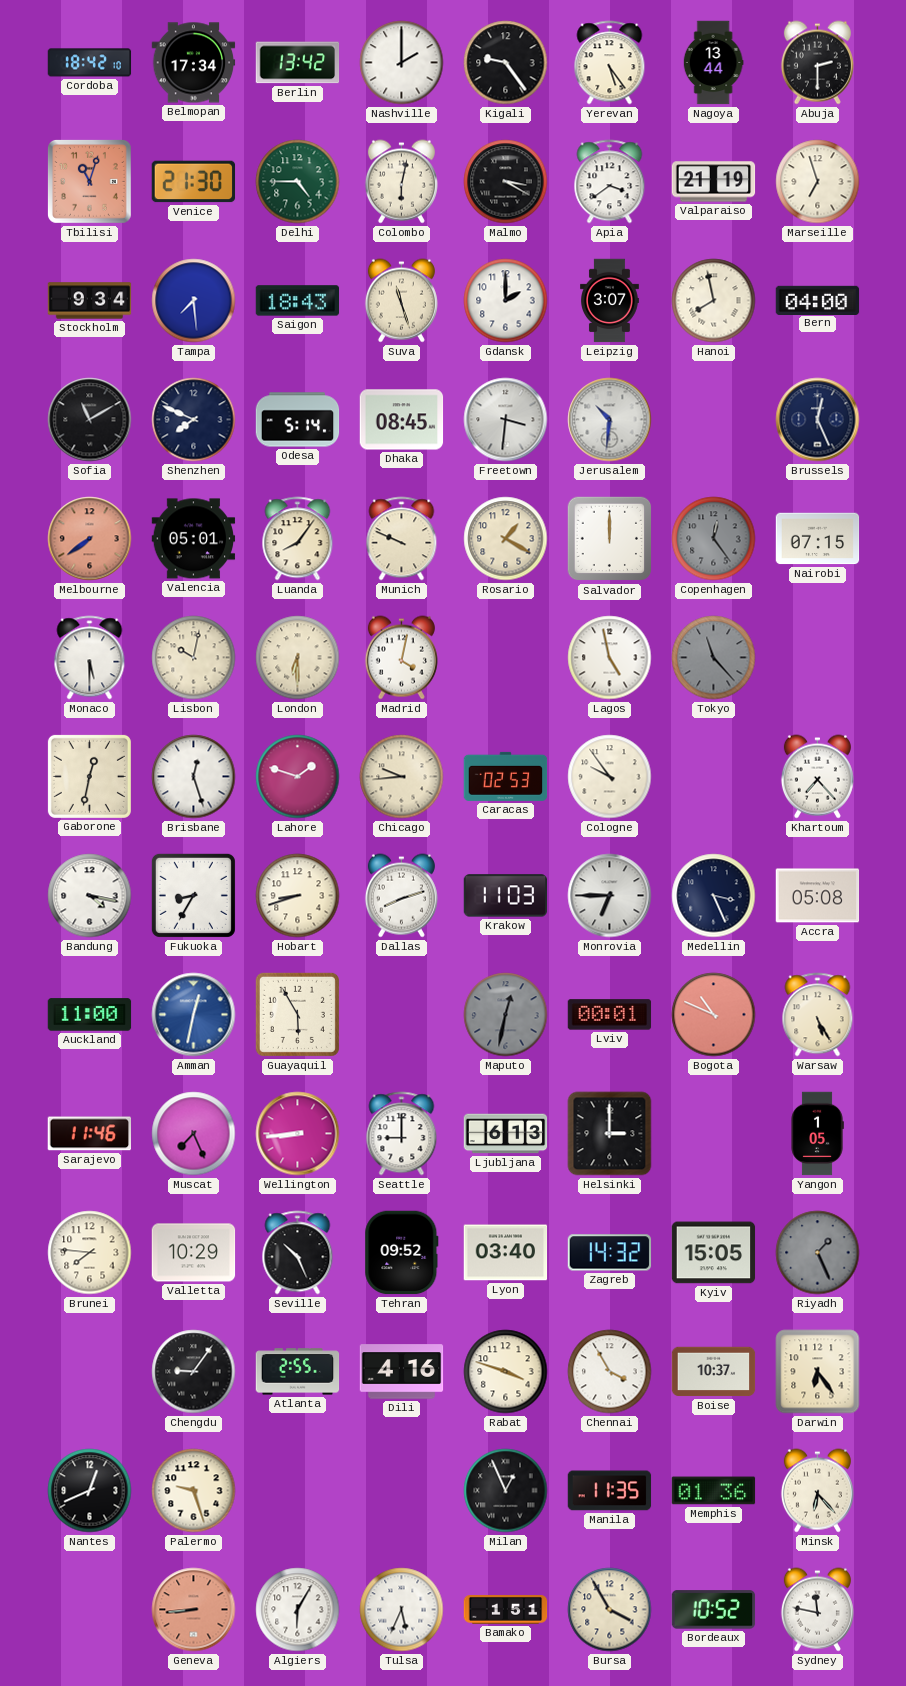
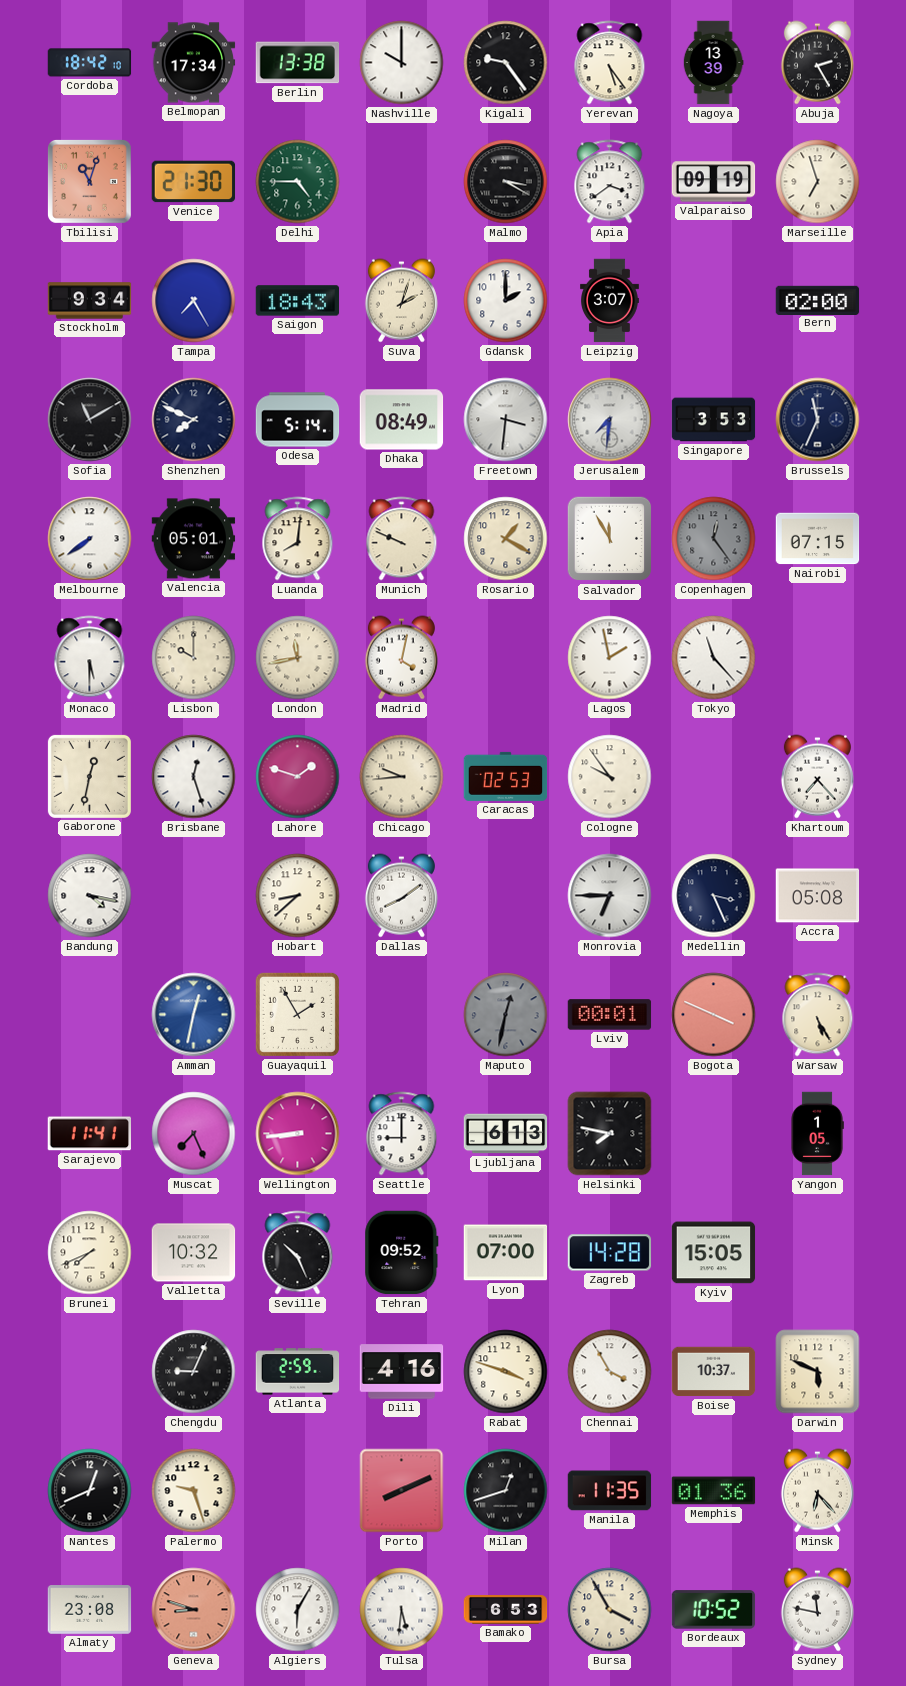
Berlin: 13:42 -> 13:38
Nashville: 2:00 -> 10:00
Nagoya: 13:44 -> 13:39
Abuja: 2:30 -> 2:25
Colombo: 6:02 -> none
Valparaiso: 21:19 -> 09:19
Tampa: 7:29 -> 7:25
Suva: 11:27 -> 2:03
Hanoi: 7:58 -> none
Bern: 04:00 -> 02:00
Dhaka: 08:45 -> 08:49
Jerusalem: 10:31 -> 7:31
Singapore: none -> 3:53
Brussels: 12:26 -> 11:34
Melbourne dial: salmon -> white
Luanda: 8:06 -> 8:01
Salvador: 12:00 -> 11:55
Lisbon: 10:02 -> 10:00
London: 6:30 -> 11:43
Lagos: 4:58 -> 1:58
Tokyo dial: grey -> white
Fukuoka: 8:35 -> none
Hobart: 8:42 -> 8:38
Dallas: 8:12 -> 8:09
Krakow: 11:03 -> none
Auckland: 11:00 -> none
Guayaquil: 5:55 -> 1:55
Bogota: 10:49 -> 3:49
Sarajevo: 11:46 -> 11:41
Helsinki: 3:00 -> 7:47
Brunei: 7:46 -> 7:41
Valletta: 10:29 -> 10:32
Lyon: 03:40 -> 07:00
Zagreb: 14:32 -> 14:28
Riyadh: 1:26 -> none
Chengdu: 9:06 -> 9:04
Atlanta: 2:55 -> 2:59
Darwin: 6:24 -> 5:49
Porto: none -> 8:11
Milan: 12:56 -> 12:42
Almaty: none -> 23:08
Geneva: 8:44 -> 8:48
Tulsa: 5:34 -> 5:31
Bamako: 1:51 -> 6:53
